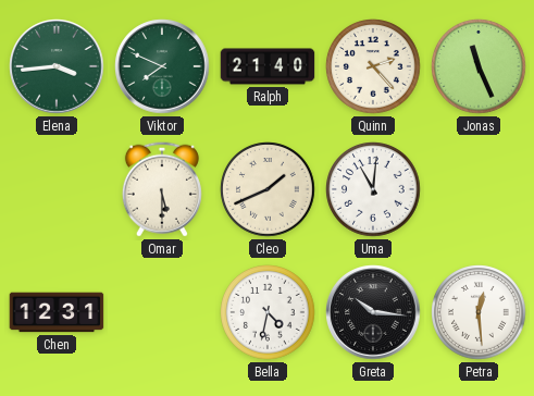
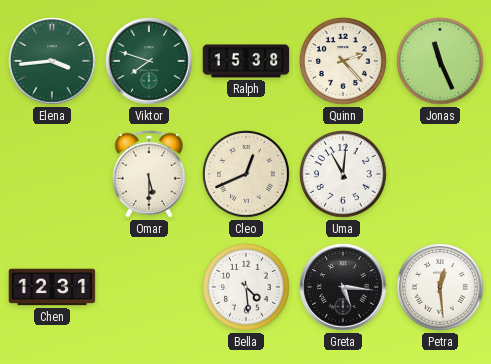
Viktor: 7:49 -> 7:48
Ralph: 21:40 -> 15:38
Cleo: 1:41 -> 12:41
Bella: 4:32 -> 4:29
Greta: 10:16 -> 5:16
